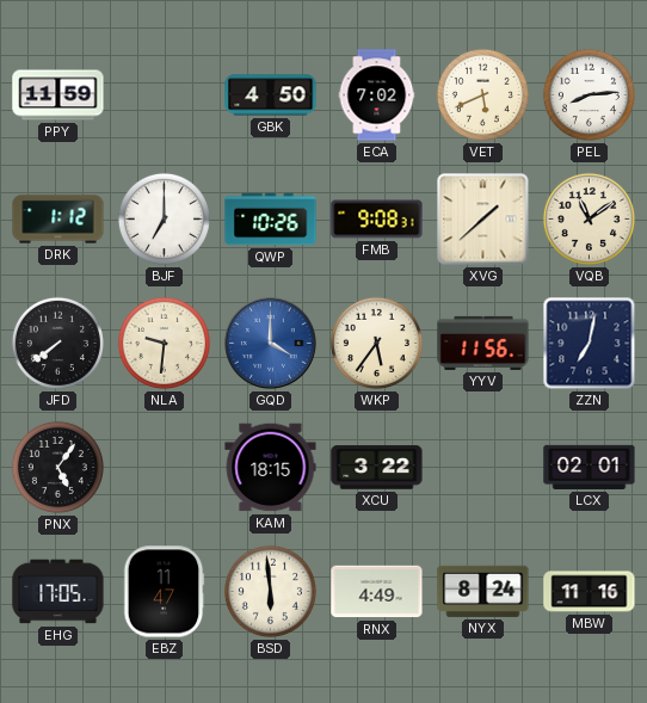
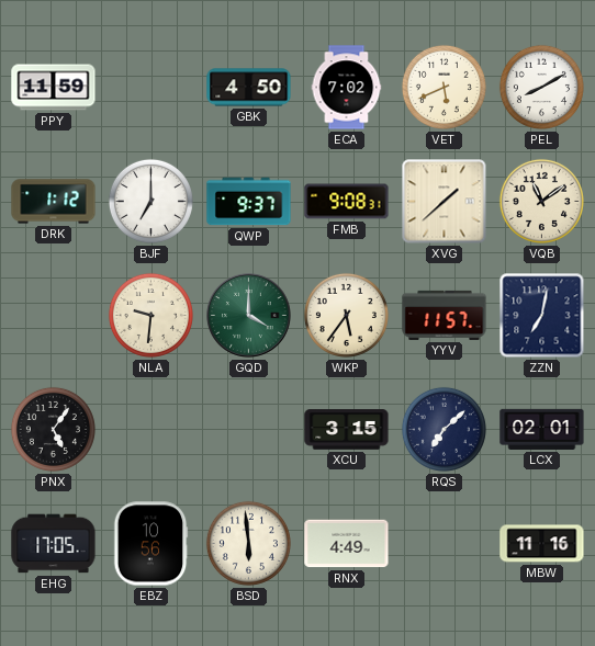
PEL: 8:14 -> 8:10
QWP: 10:26 -> 9:37
JFD: 7:39 -> none
GQD dial: blue -> green
YYV: 11:56 -> 11:57
KAM: 18:15 -> none
XCU: 3:22 -> 3:15
RQS: none -> 7:08
EBZ: 11:47 -> 10:56
NYX: 8:24 -> none
